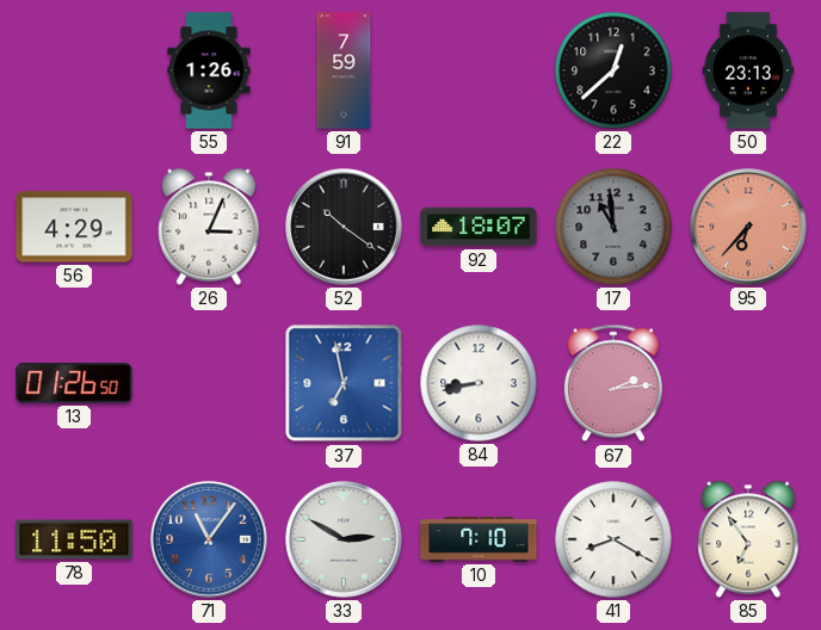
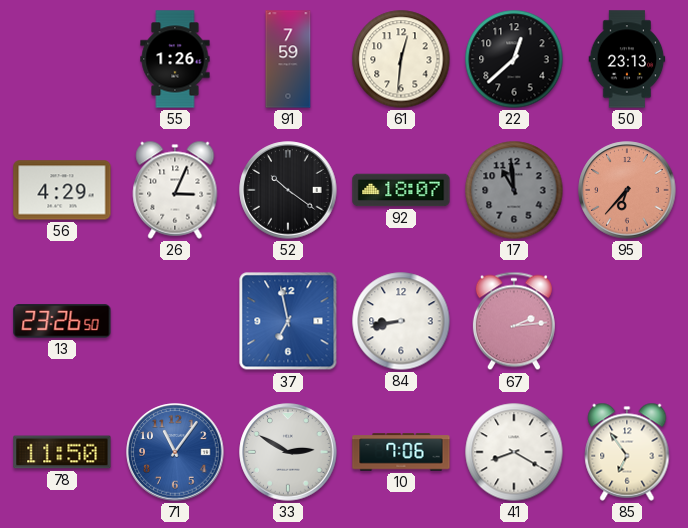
61: none -> 12:31
13: 01:26 -> 23:26
10: 7:10 -> 7:06
